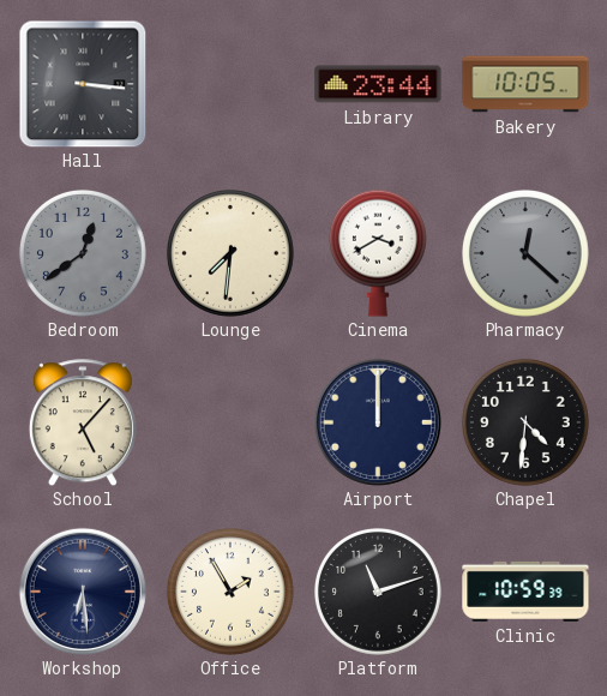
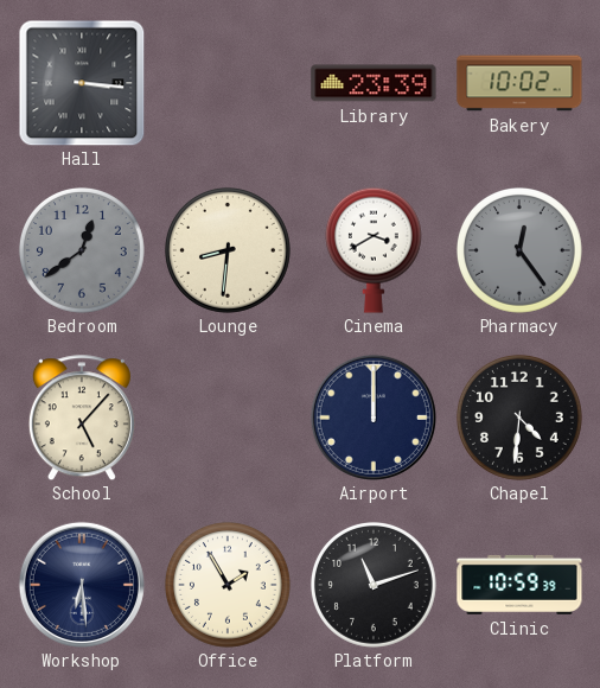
Library: 23:44 -> 23:39
Bakery: 10:05 -> 10:02
Lounge: 7:31 -> 8:31
Pharmacy: 12:22 -> 12:24
